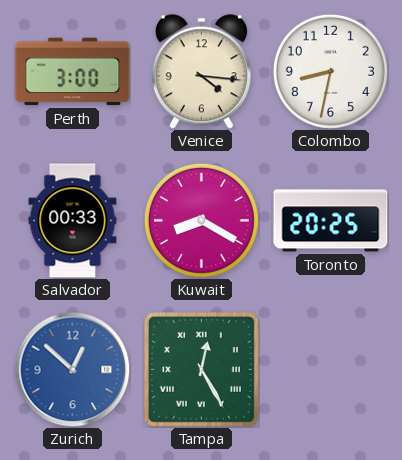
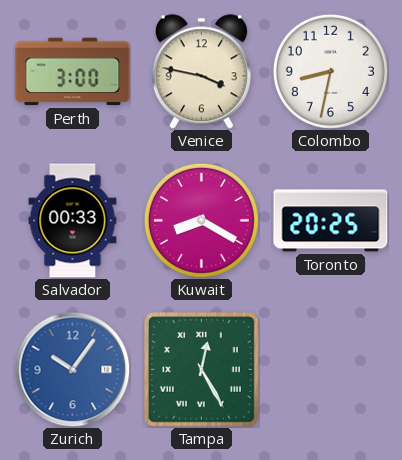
Venice: 4:16 -> 3:47
Zurich: 12:52 -> 10:06
